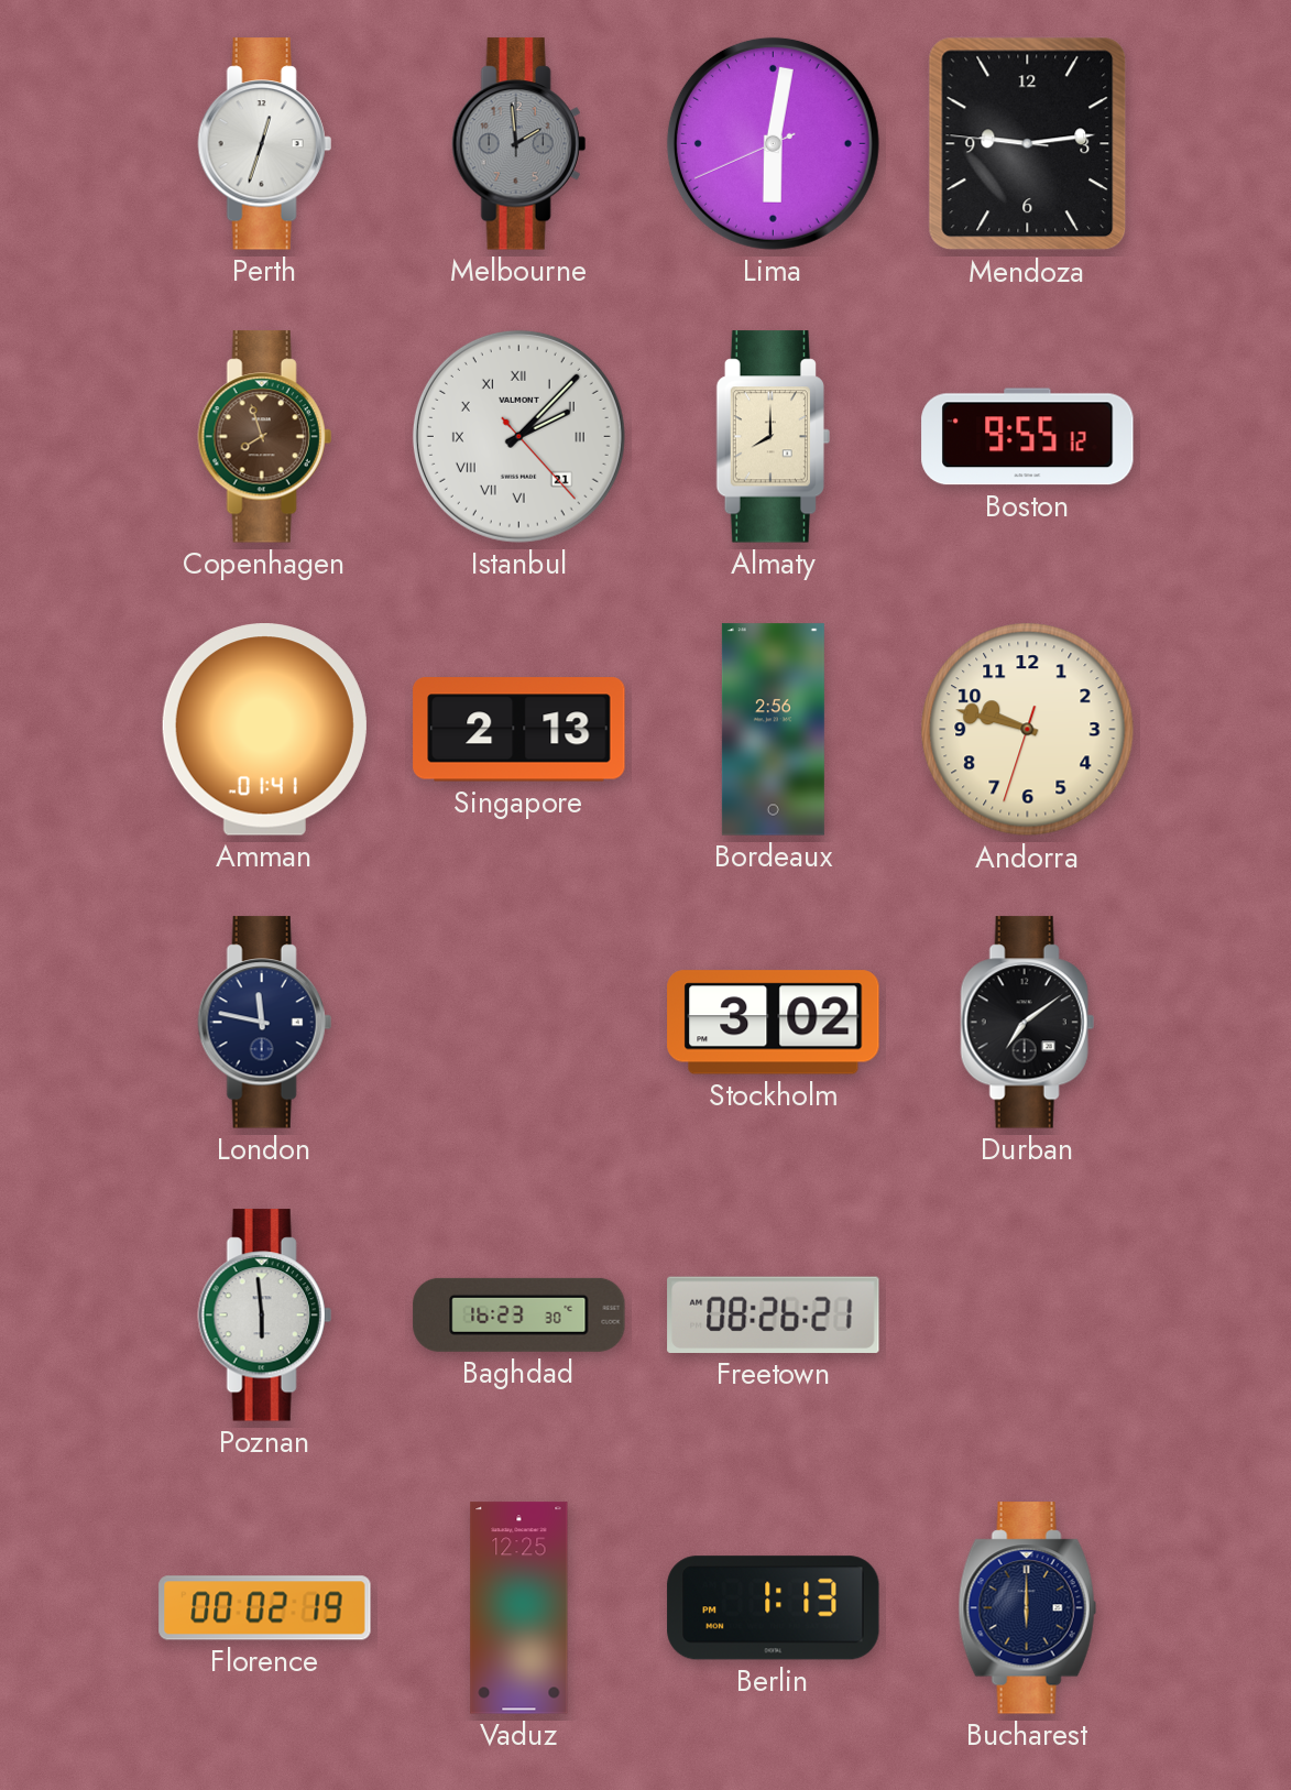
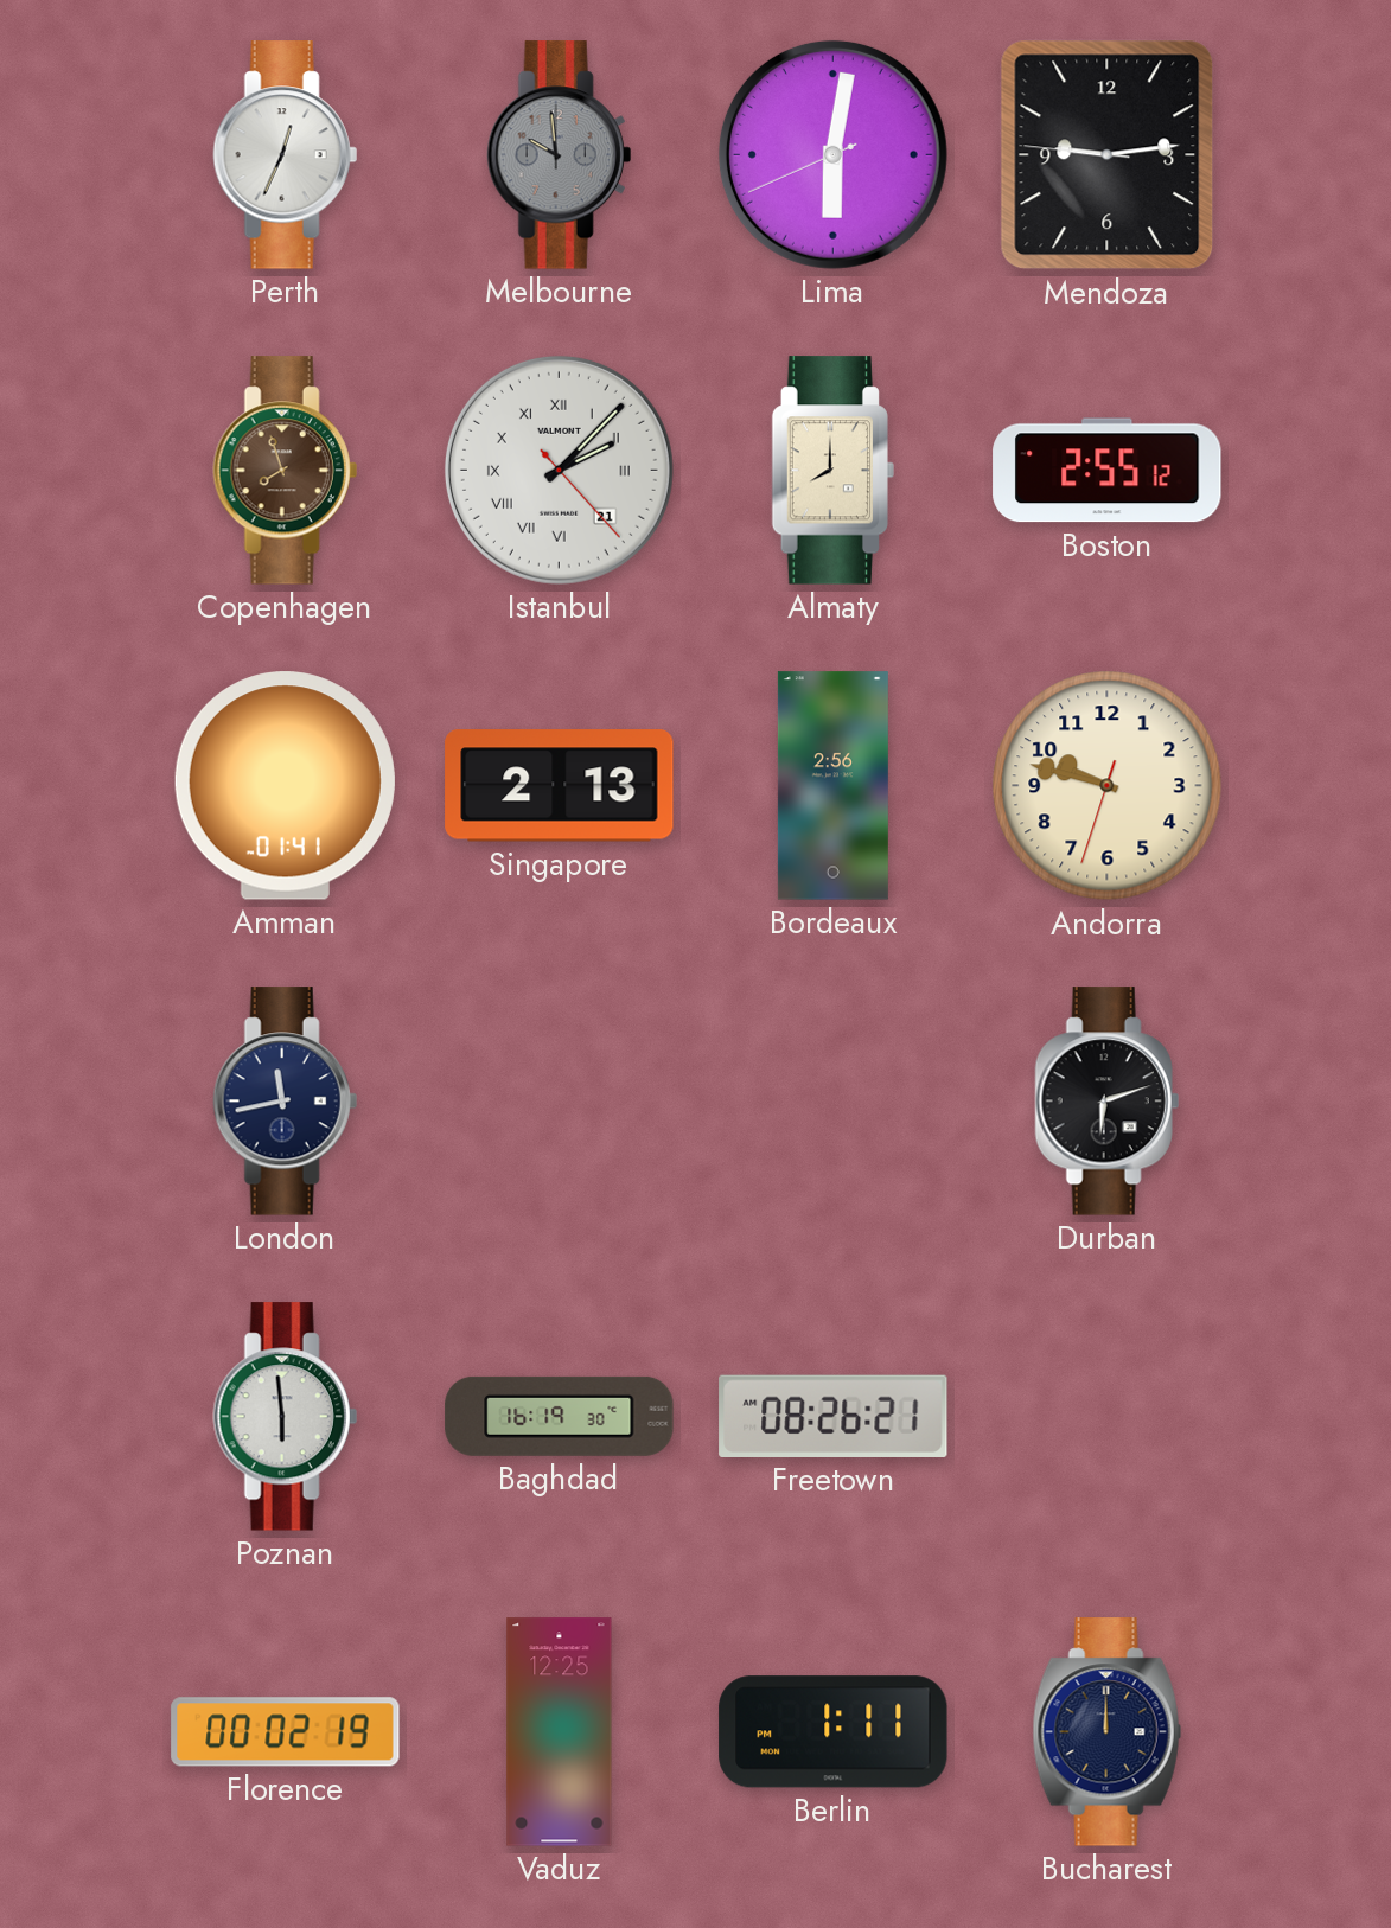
Perth: 12:33 -> 12:34
Melbourne: 1:59 -> 9:59
Boston: 9:55 -> 2:55
London: 11:47 -> 11:43
Stockholm: 3:02 -> none
Durban: 7:09 -> 6:12
Baghdad: 16:23 -> 16:19
Berlin: 1:13 -> 1:11
Bucharest: 6:00 -> 12:00
